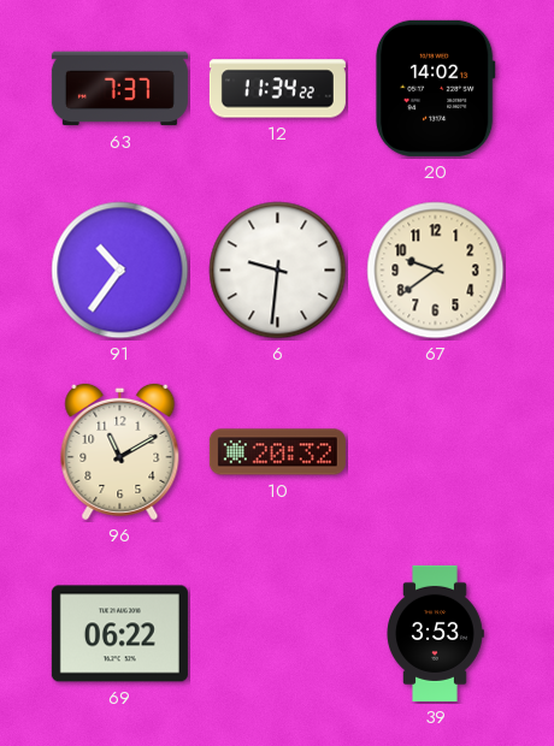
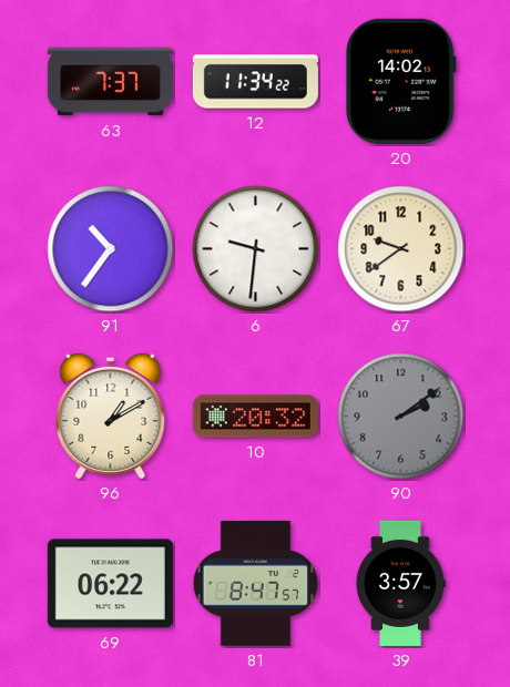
96: 11:10 -> 1:10
90: none -> 2:09
81: none -> 8:47
39: 3:53 -> 3:57
